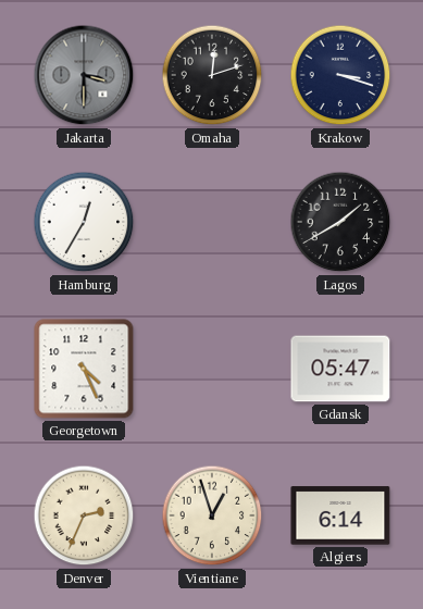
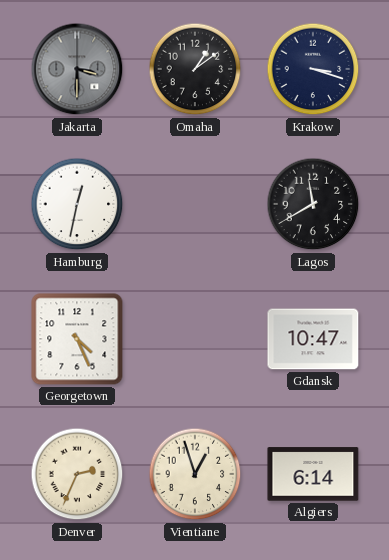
Omaha: 12:12 -> 1:09
Hamburg: 12:35 -> 12:32
Lagos: 1:40 -> 11:40
Gdansk: 05:47 -> 10:47
